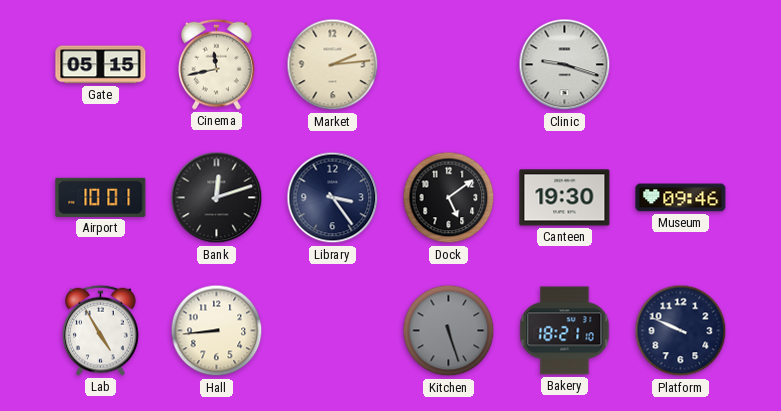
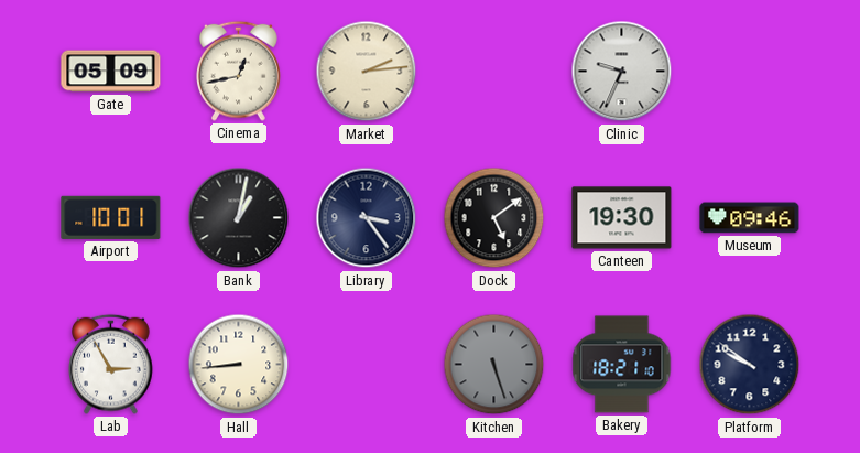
Gate: 05:15 -> 05:09
Cinema: 11:43 -> 12:43
Clinic: 9:18 -> 9:34
Bank: 12:12 -> 1:02
Lab: 4:55 -> 2:55
Platform: 9:49 -> 9:51
